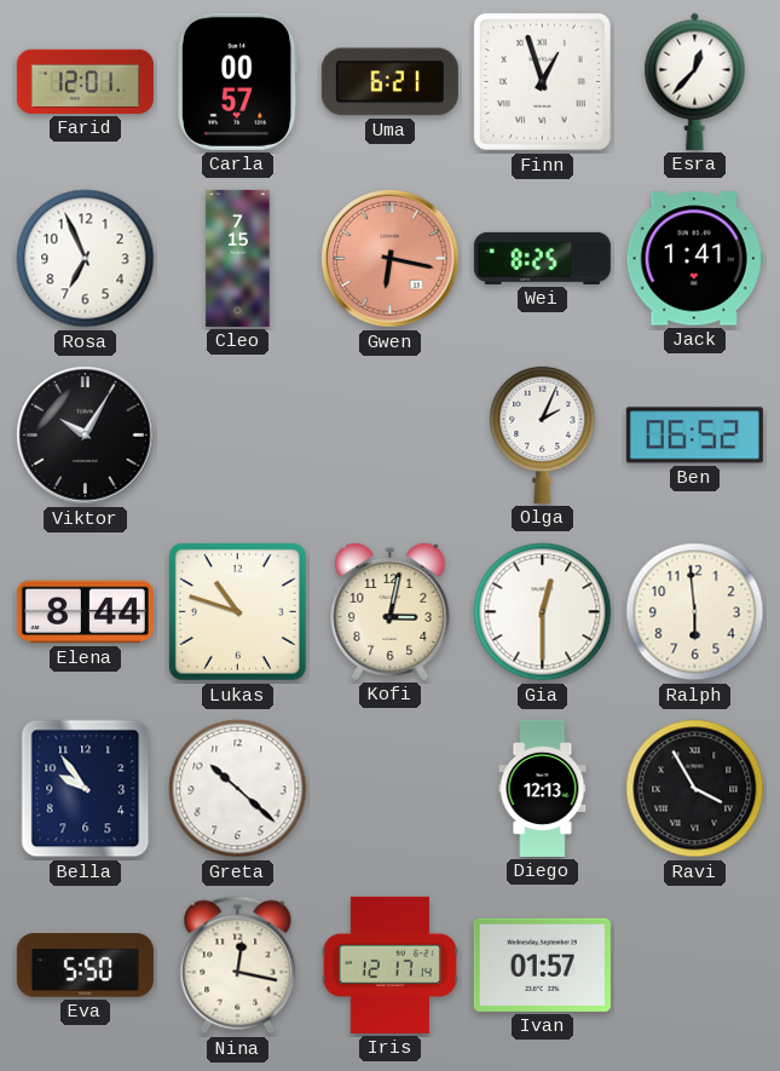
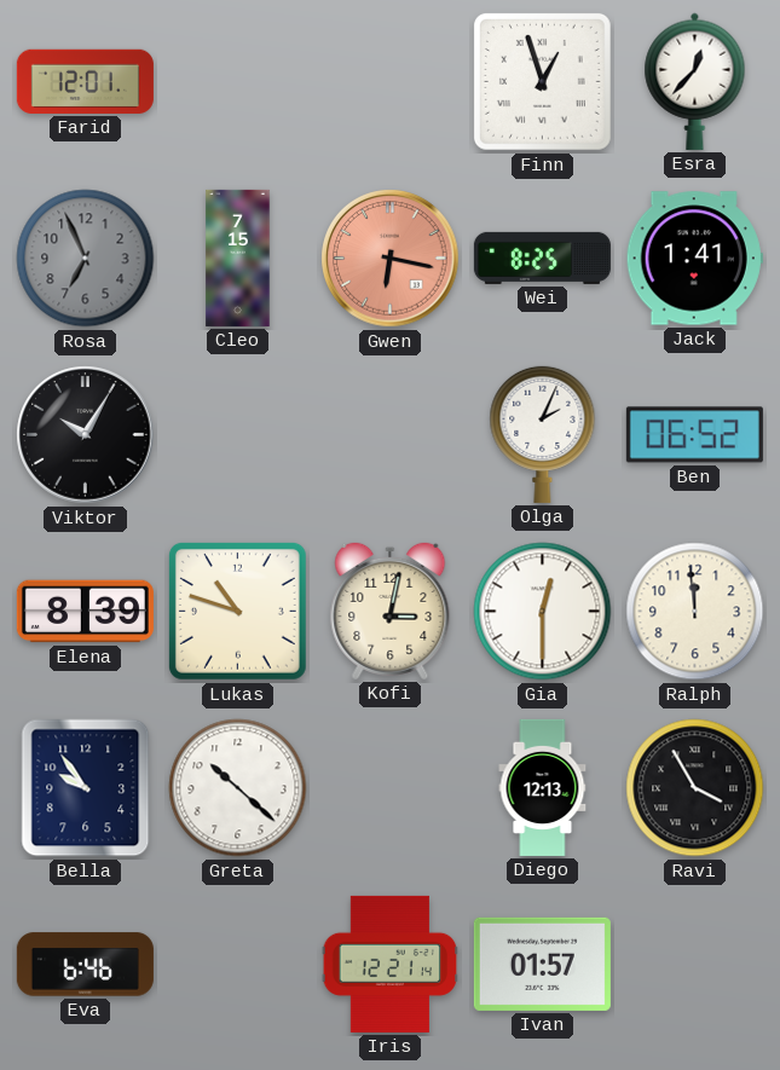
Carla: 00:57 -> none
Uma: 6:21 -> none
Rosa dial: white -> grey
Elena: 8:44 -> 8:39
Ralph: 5:59 -> 11:59
Eva: 5:50 -> 6:46
Nina: 12:17 -> none
Iris: 12:17 -> 12:21
